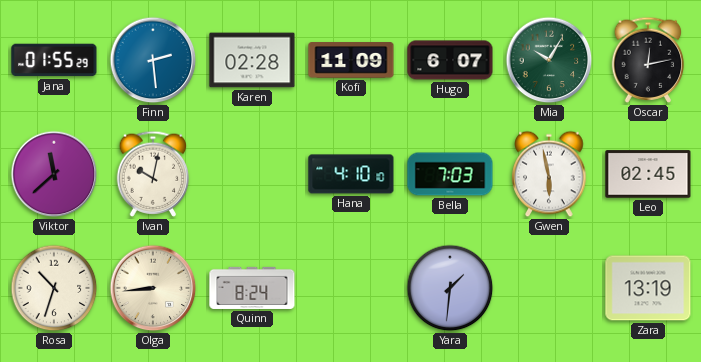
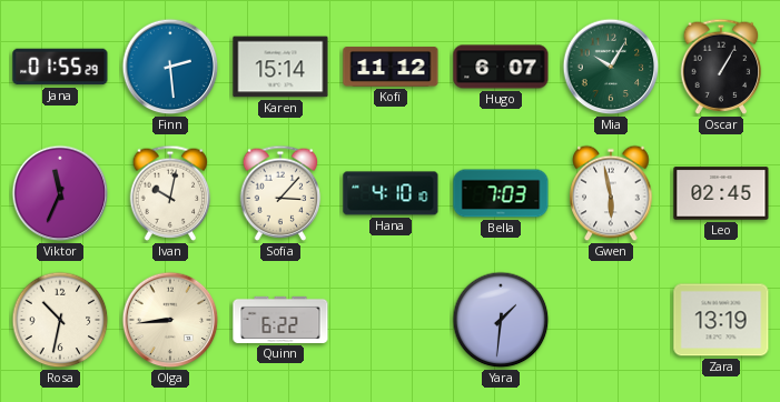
Karen: 02:28 -> 15:14
Kofi: 11:09 -> 11:12
Oscar: 12:13 -> 1:05
Viktor: 11:38 -> 11:34
Sofia: none -> 3:07
Rosa: 10:33 -> 10:32
Quinn: 8:24 -> 6:22
